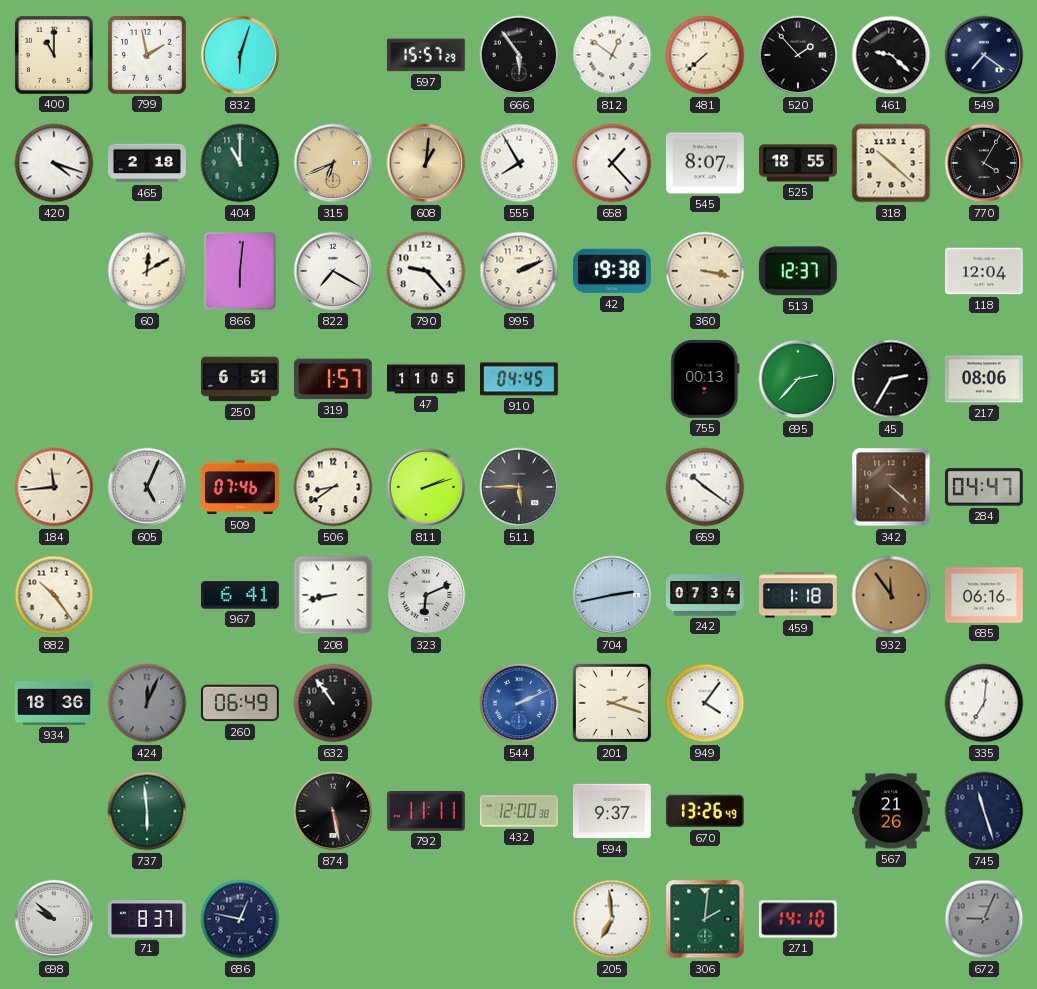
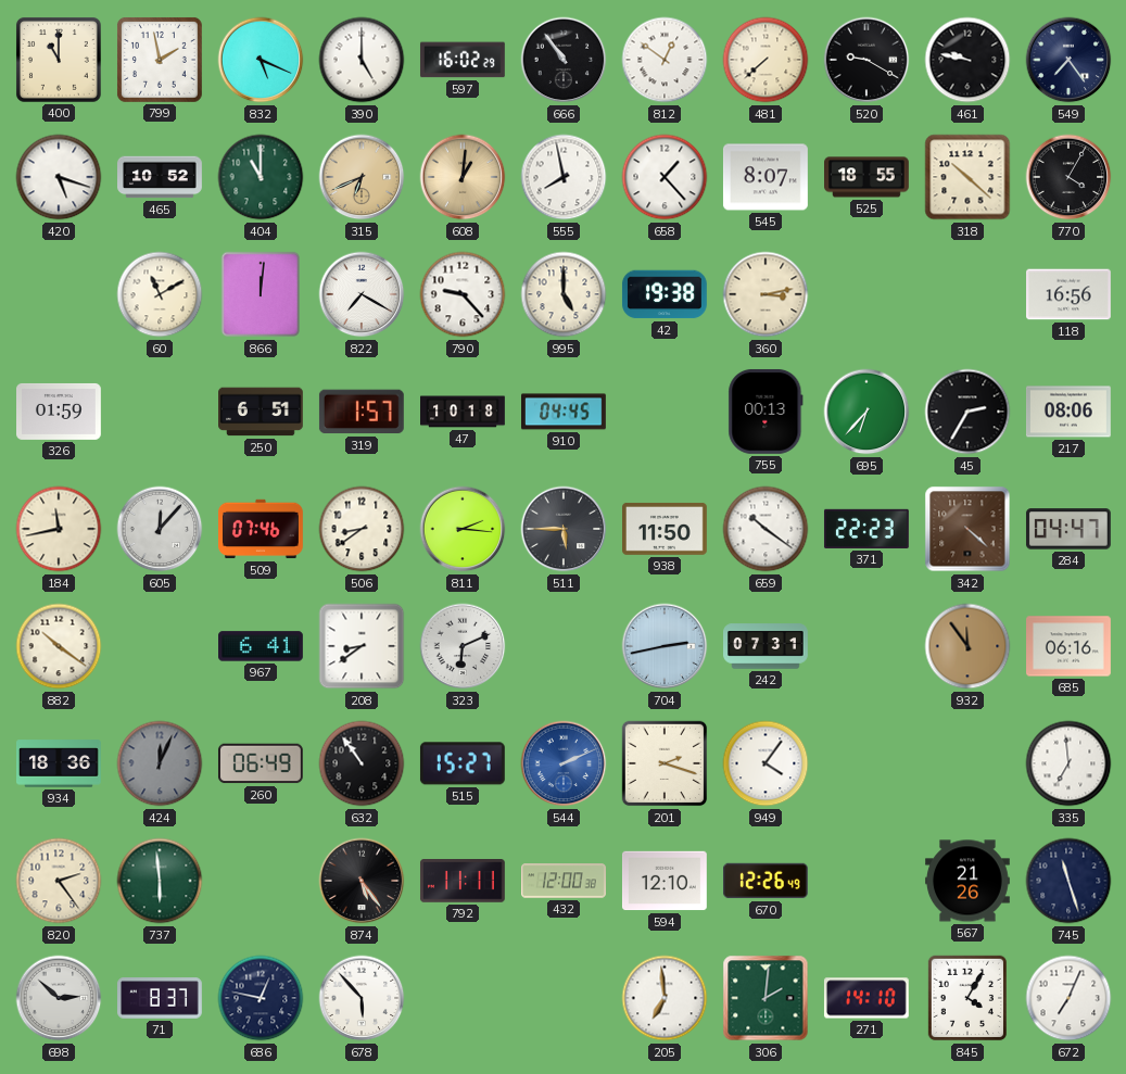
832: 6:03 -> 5:19
390: none -> 5:00
597: 15:57 -> 16:02
666: 5:54 -> 10:54
520: 1:53 -> 9:20
461: 9:22 -> 9:47
549: 7:21 -> 7:24
420: 4:18 -> 5:18
465: 2:18 -> 10:52
555: 7:55 -> 7:58
60: 12:10 -> 11:10
866: 6:01 -> 12:01
995: 2:11 -> 5:00
360: 3:17 -> 3:13
513: 12:37 -> none
118: 12:04 -> 16:56
326: none -> 01:59
47: 11:05 -> 10:18
695: 2:37 -> 6:37
184: 11:44 -> 11:43
605: 5:04 -> 12:07
811: 2:12 -> 2:16
938: none -> 11:50
371: none -> 22:23
882: 10:24 -> 10:21
208: 8:43 -> 8:39
242: 07:34 -> 07:31
459: 1:18 -> none
515: none -> 15:27
335: 7:01 -> 6:59
820: none -> 2:24
874: 5:28 -> 5:24
594: 9:37 -> 12:10
670: 13:26 -> 12:26
698: 9:52 -> 2:52
678: none -> 5:53
845: none -> 4:05
672: 9:04 -> 7:04
672 dial: grey -> white
